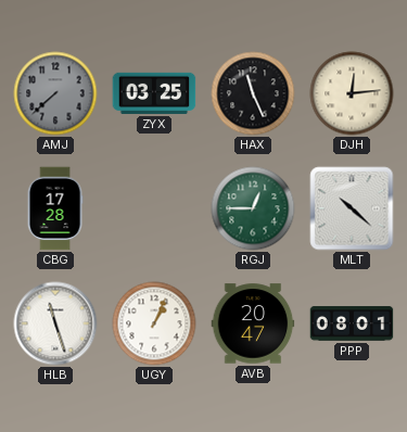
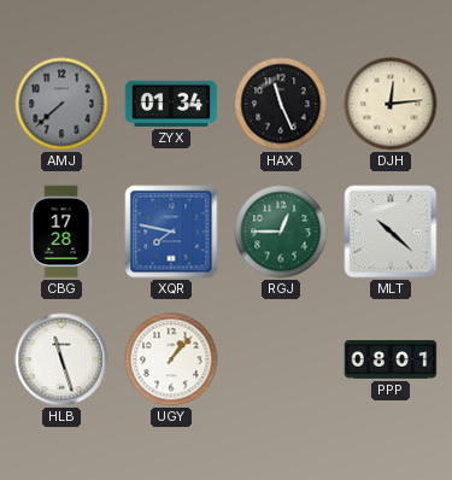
ZYX: 03:25 -> 01:34
XQR: none -> 7:47
UGY: 1:04 -> 1:07
AVB: 20:47 -> none
